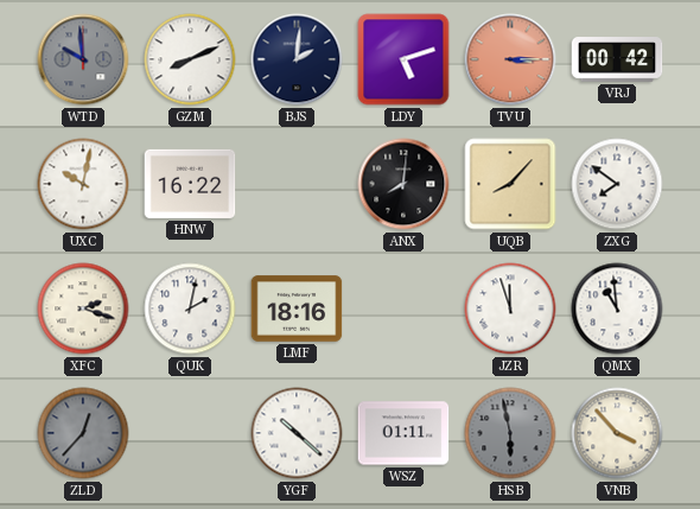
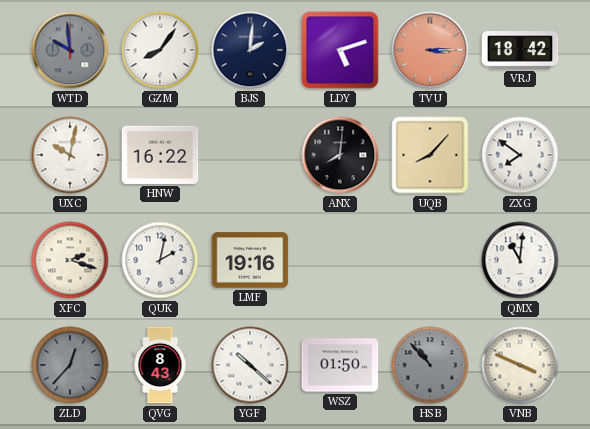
GZM: 8:11 -> 8:06
VRJ: 00:42 -> 18:42
LMF: 18:16 -> 19:16
JZR: 11:57 -> none
QMX: 10:59 -> 11:01
QVG: none -> 8:43
WSZ: 01:11 -> 01:50
HSB: 5:58 -> 10:53
VNB: 3:53 -> 3:49
